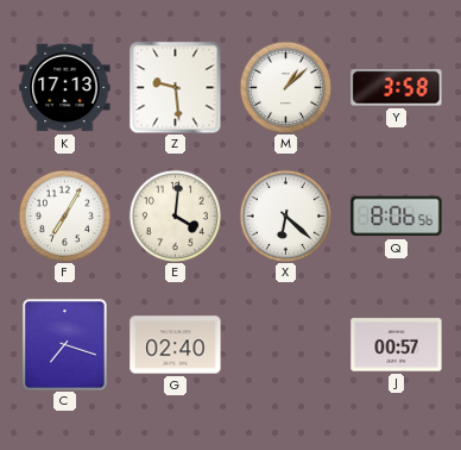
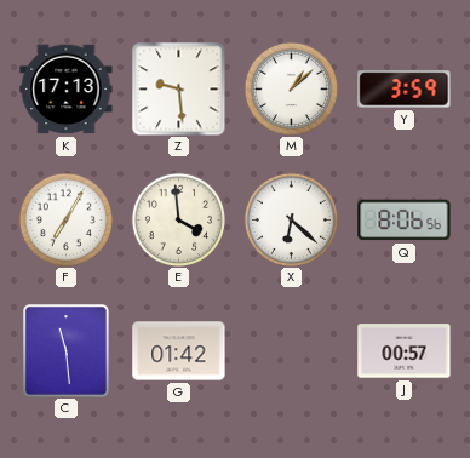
Y: 3:58 -> 3:59
E: 4:01 -> 3:59
C: 7:18 -> 11:29
G: 02:40 -> 01:42
